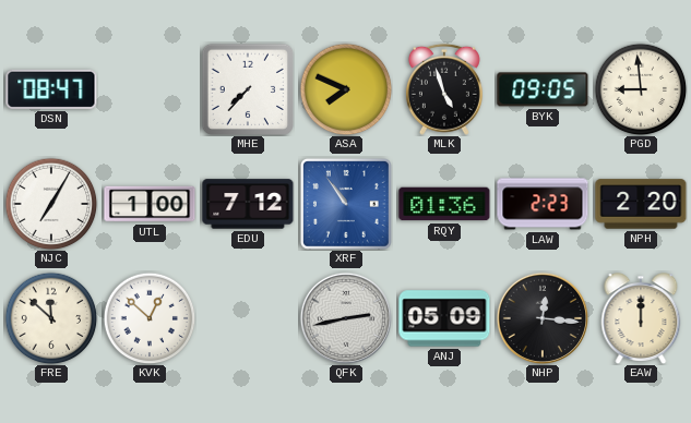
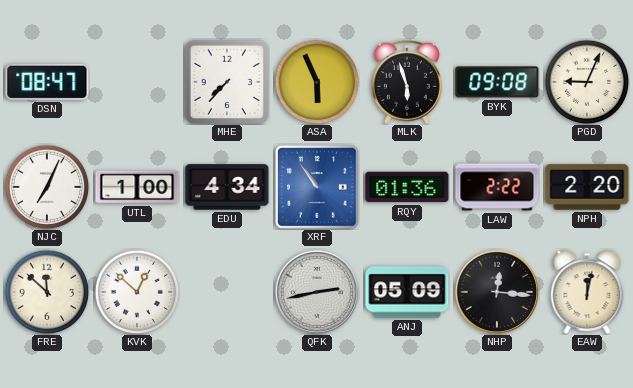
ASA: 7:49 -> 5:56
MLK: 4:57 -> 5:57
BYK: 09:05 -> 09:08
PGD: 8:59 -> 9:04
NJC: 7:05 -> 7:04
EDU: 7:12 -> 4:34
LAW: 2:23 -> 2:22
EAW: 12:00 -> 12:02
